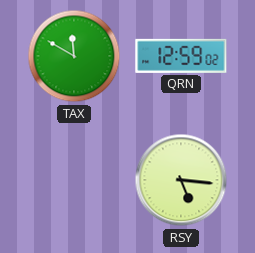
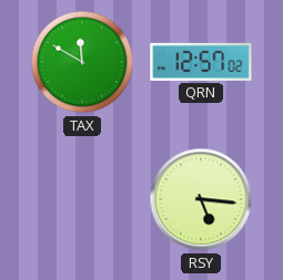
QRN: 12:59 -> 12:57
